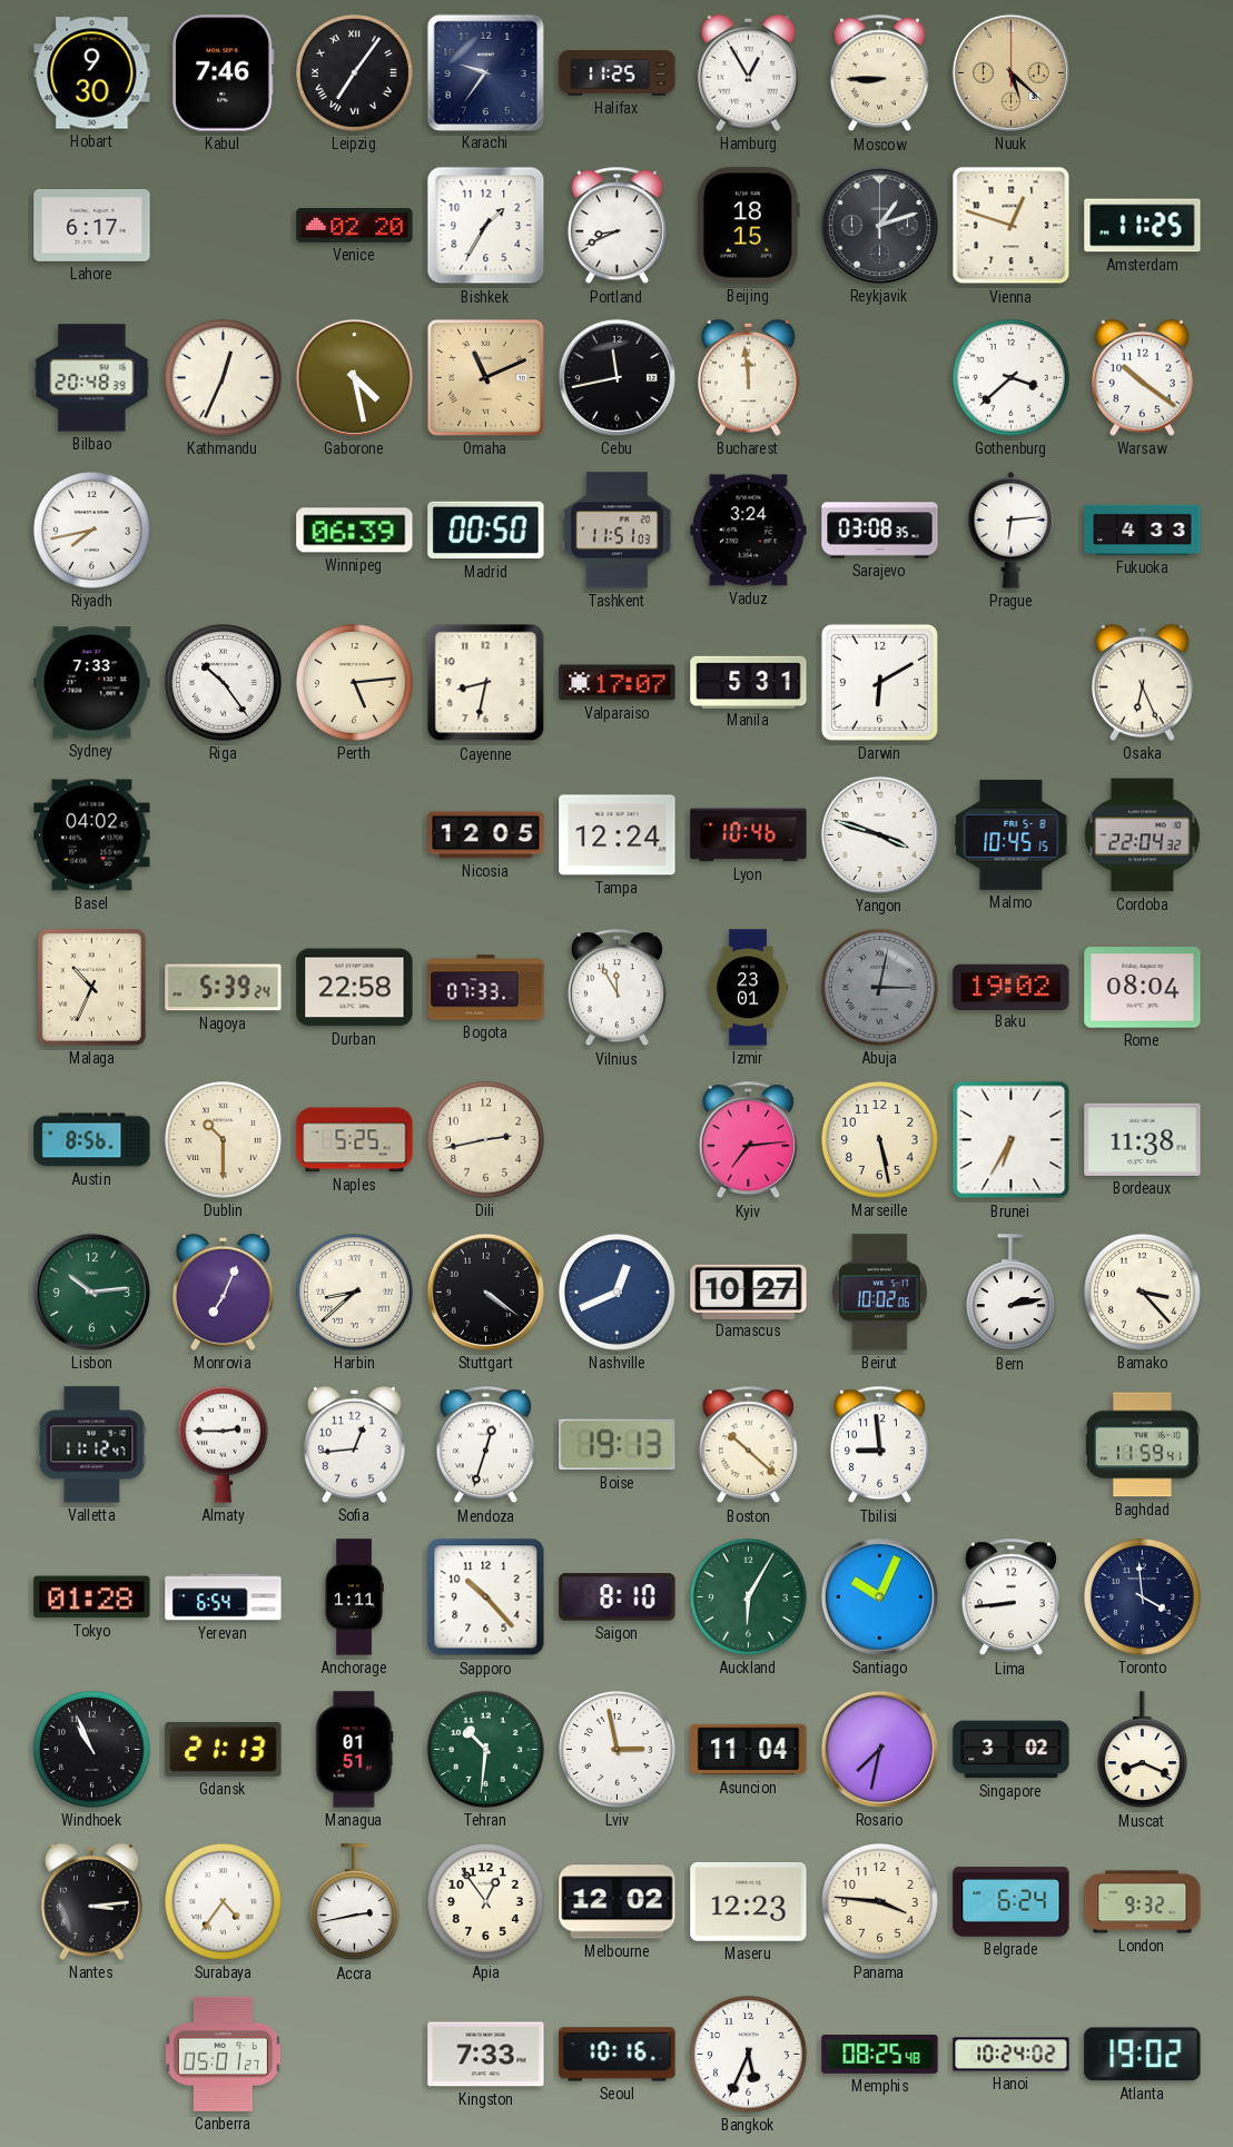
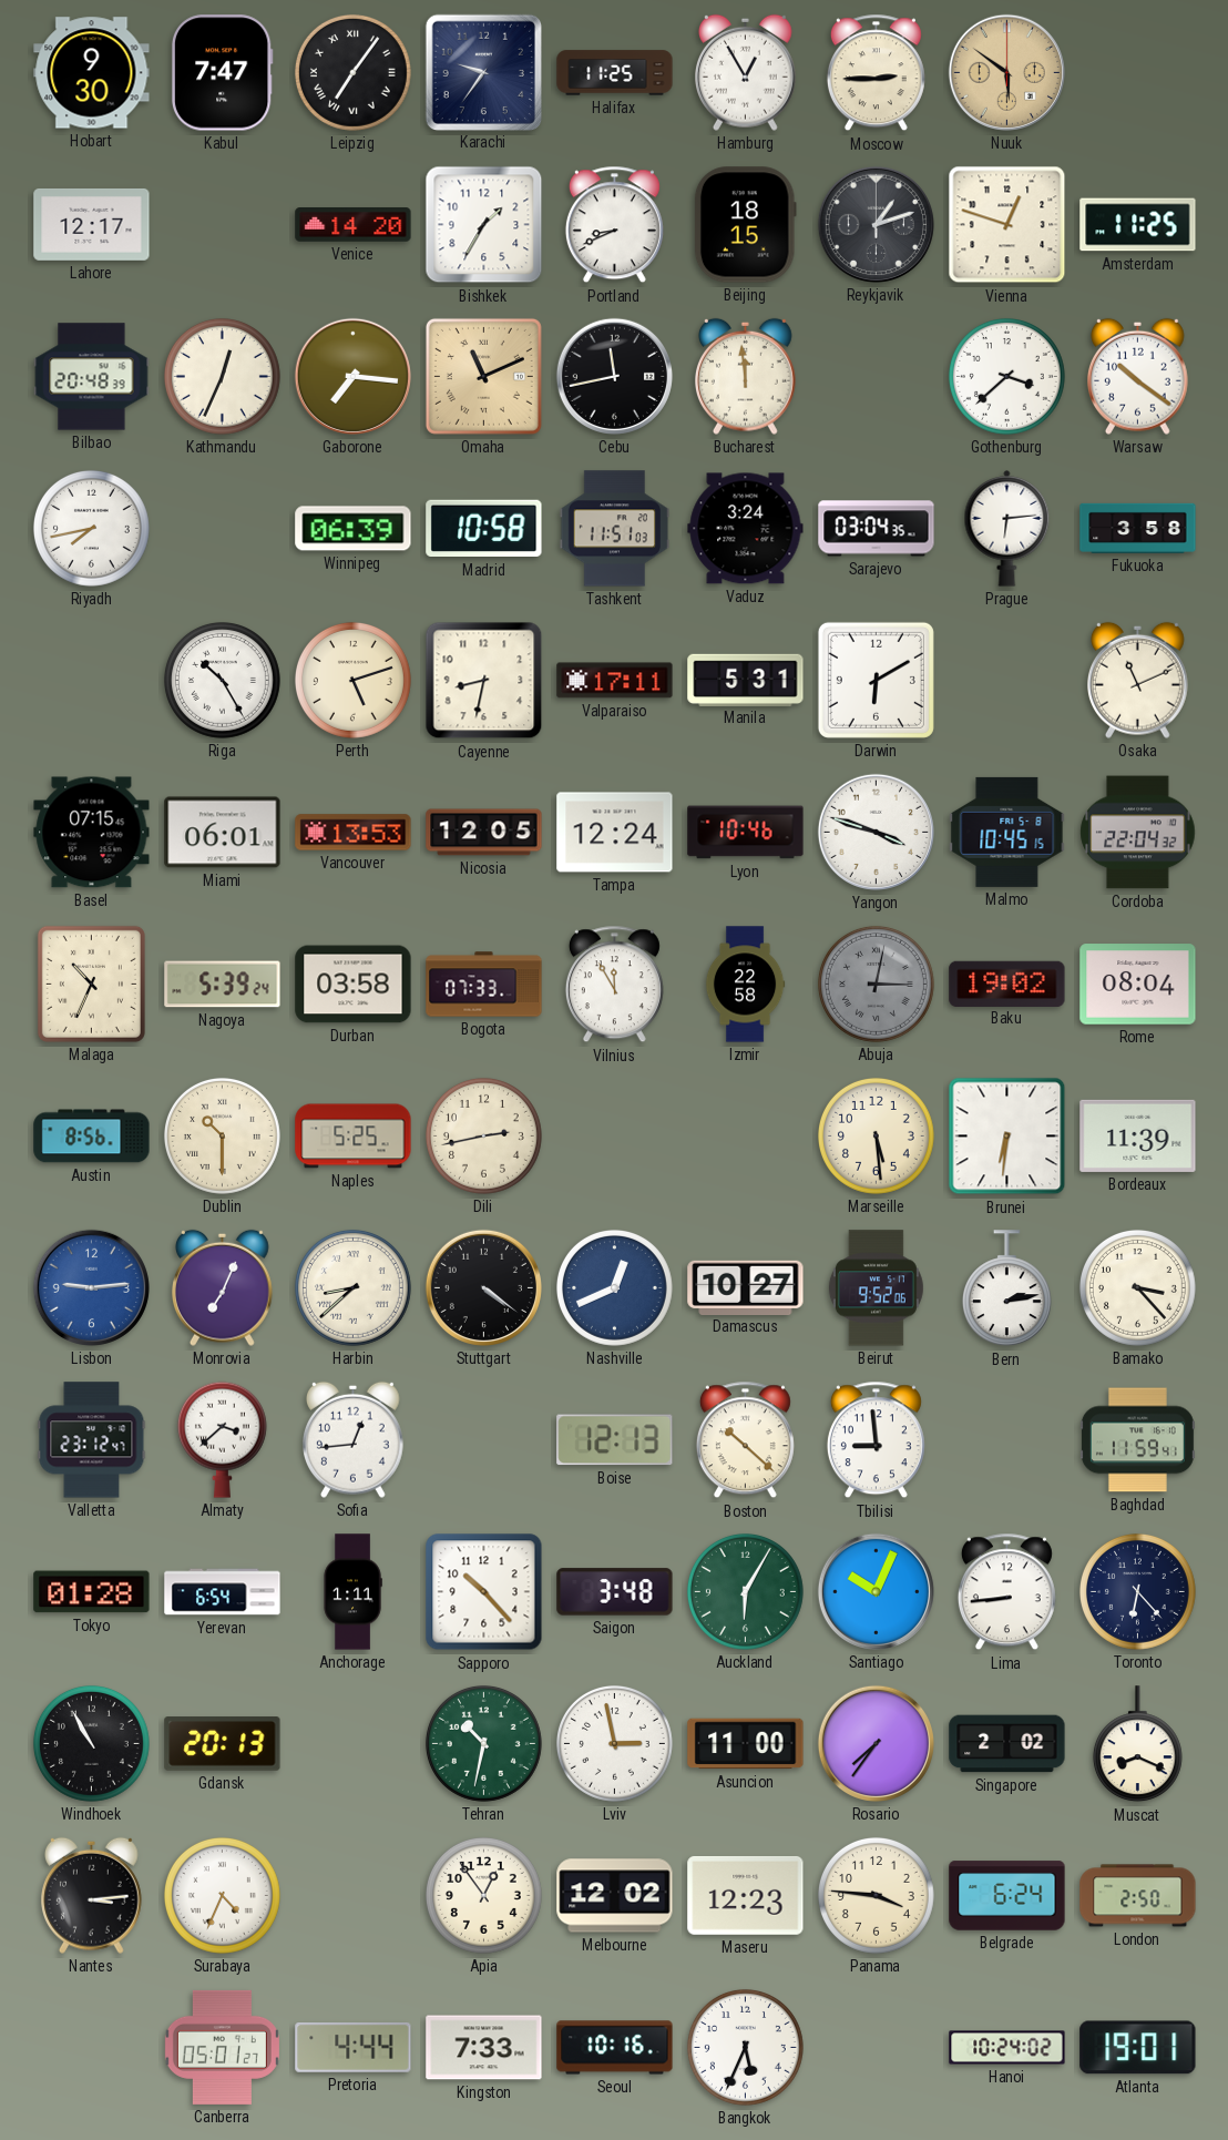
Kabul: 7:46 -> 7:47
Moscow: 8:45 -> 2:45
Nuuk: 5:22 -> 5:51
Lahore: 6:17 -> 12:17
Venice: 02:20 -> 14:20
Gaborone: 4:28 -> 7:16
Madrid: 00:50 -> 10:58
Sarajevo: 03:08 -> 03:04
Fukuoka: 4:33 -> 3:58
Sydney: 7:33 -> none
Riga: 10:24 -> 10:25
Perth: 5:14 -> 5:12
Valparaiso: 17:07 -> 17:11
Osaka: 6:26 -> 11:11
Basel: 04:02 -> 07:15
Miami: none -> 06:01
Vancouver: none -> 13:53
Durban: 22:58 -> 03:58
Izmir: 23:01 -> 22:58
Kyiv: 7:14 -> none
Marseille: 5:28 -> 5:29
Brunei: 6:35 -> 6:31
Bordeaux: 11:38 -> 11:39
Lisbon: 10:14 -> 9:14
Lisbon dial: green -> blue
Beirut: 10:02 -> 9:52
Valletta: 11:12 -> 23:12
Almaty: 2:45 -> 3:38
Mendoza: 12:33 -> none
Boise: 19:13 -> 12:13
Saigon: 8:10 -> 3:48
Toronto: 3:59 -> 6:23
Windhoek: 10:56 -> 10:55
Gdansk: 21:13 -> 20:13
Managua: 01:51 -> none
Tehran: 10:31 -> 10:32
Asuncion: 11:04 -> 11:00
Rosario: 7:32 -> 7:36
Singapore: 3:02 -> 2:02
Surabaya: 4:36 -> 4:34
Accra: 2:43 -> none
London: 9:32 -> 2:50
Pretoria: none -> 4:44
Memphis: 08:25 -> none
Atlanta: 19:02 -> 19:01
